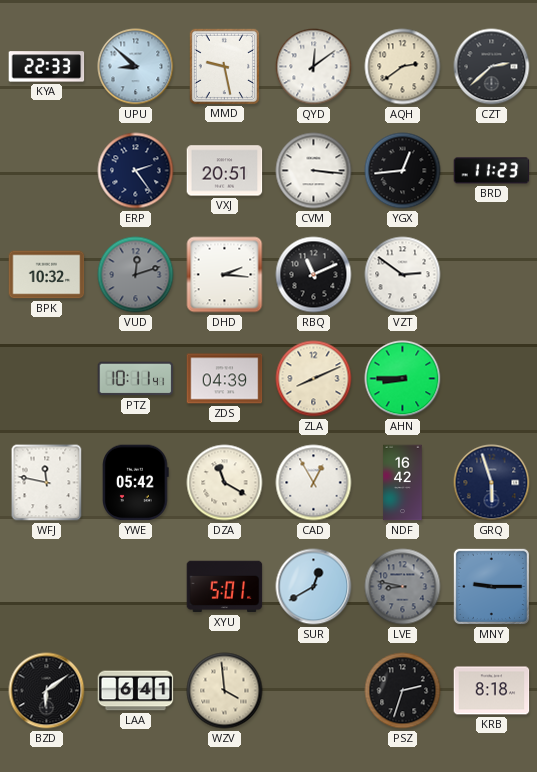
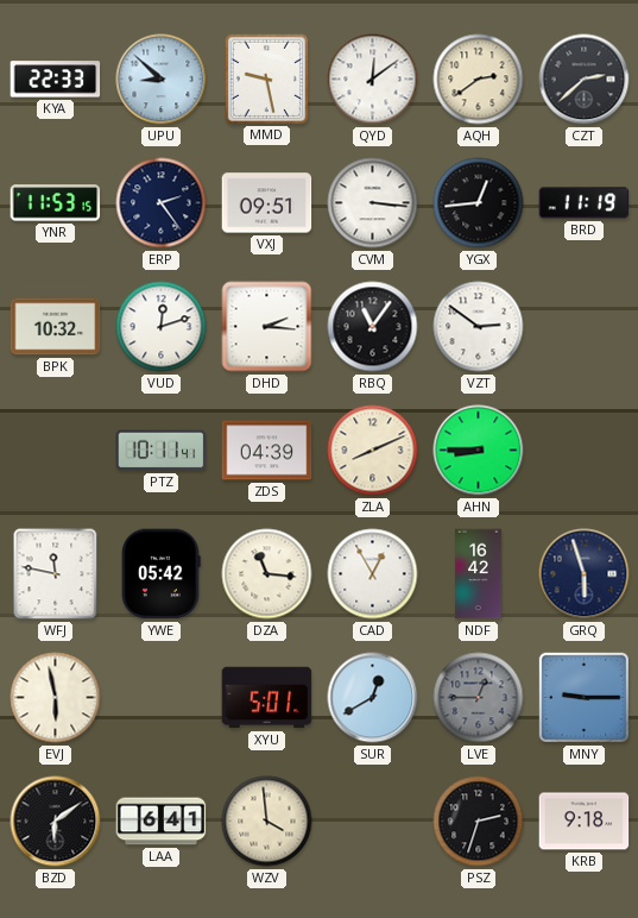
YNR: none -> 11:53
VXJ: 20:51 -> 09:51
BRD: 11:23 -> 11:19
VUD dial: grey -> white
RBQ: 11:11 -> 11:06
DZA: 11:20 -> 11:16
EVJ: none -> 5:58
LVE: 8:47 -> 12:45
KRB: 8:18 -> 9:18
